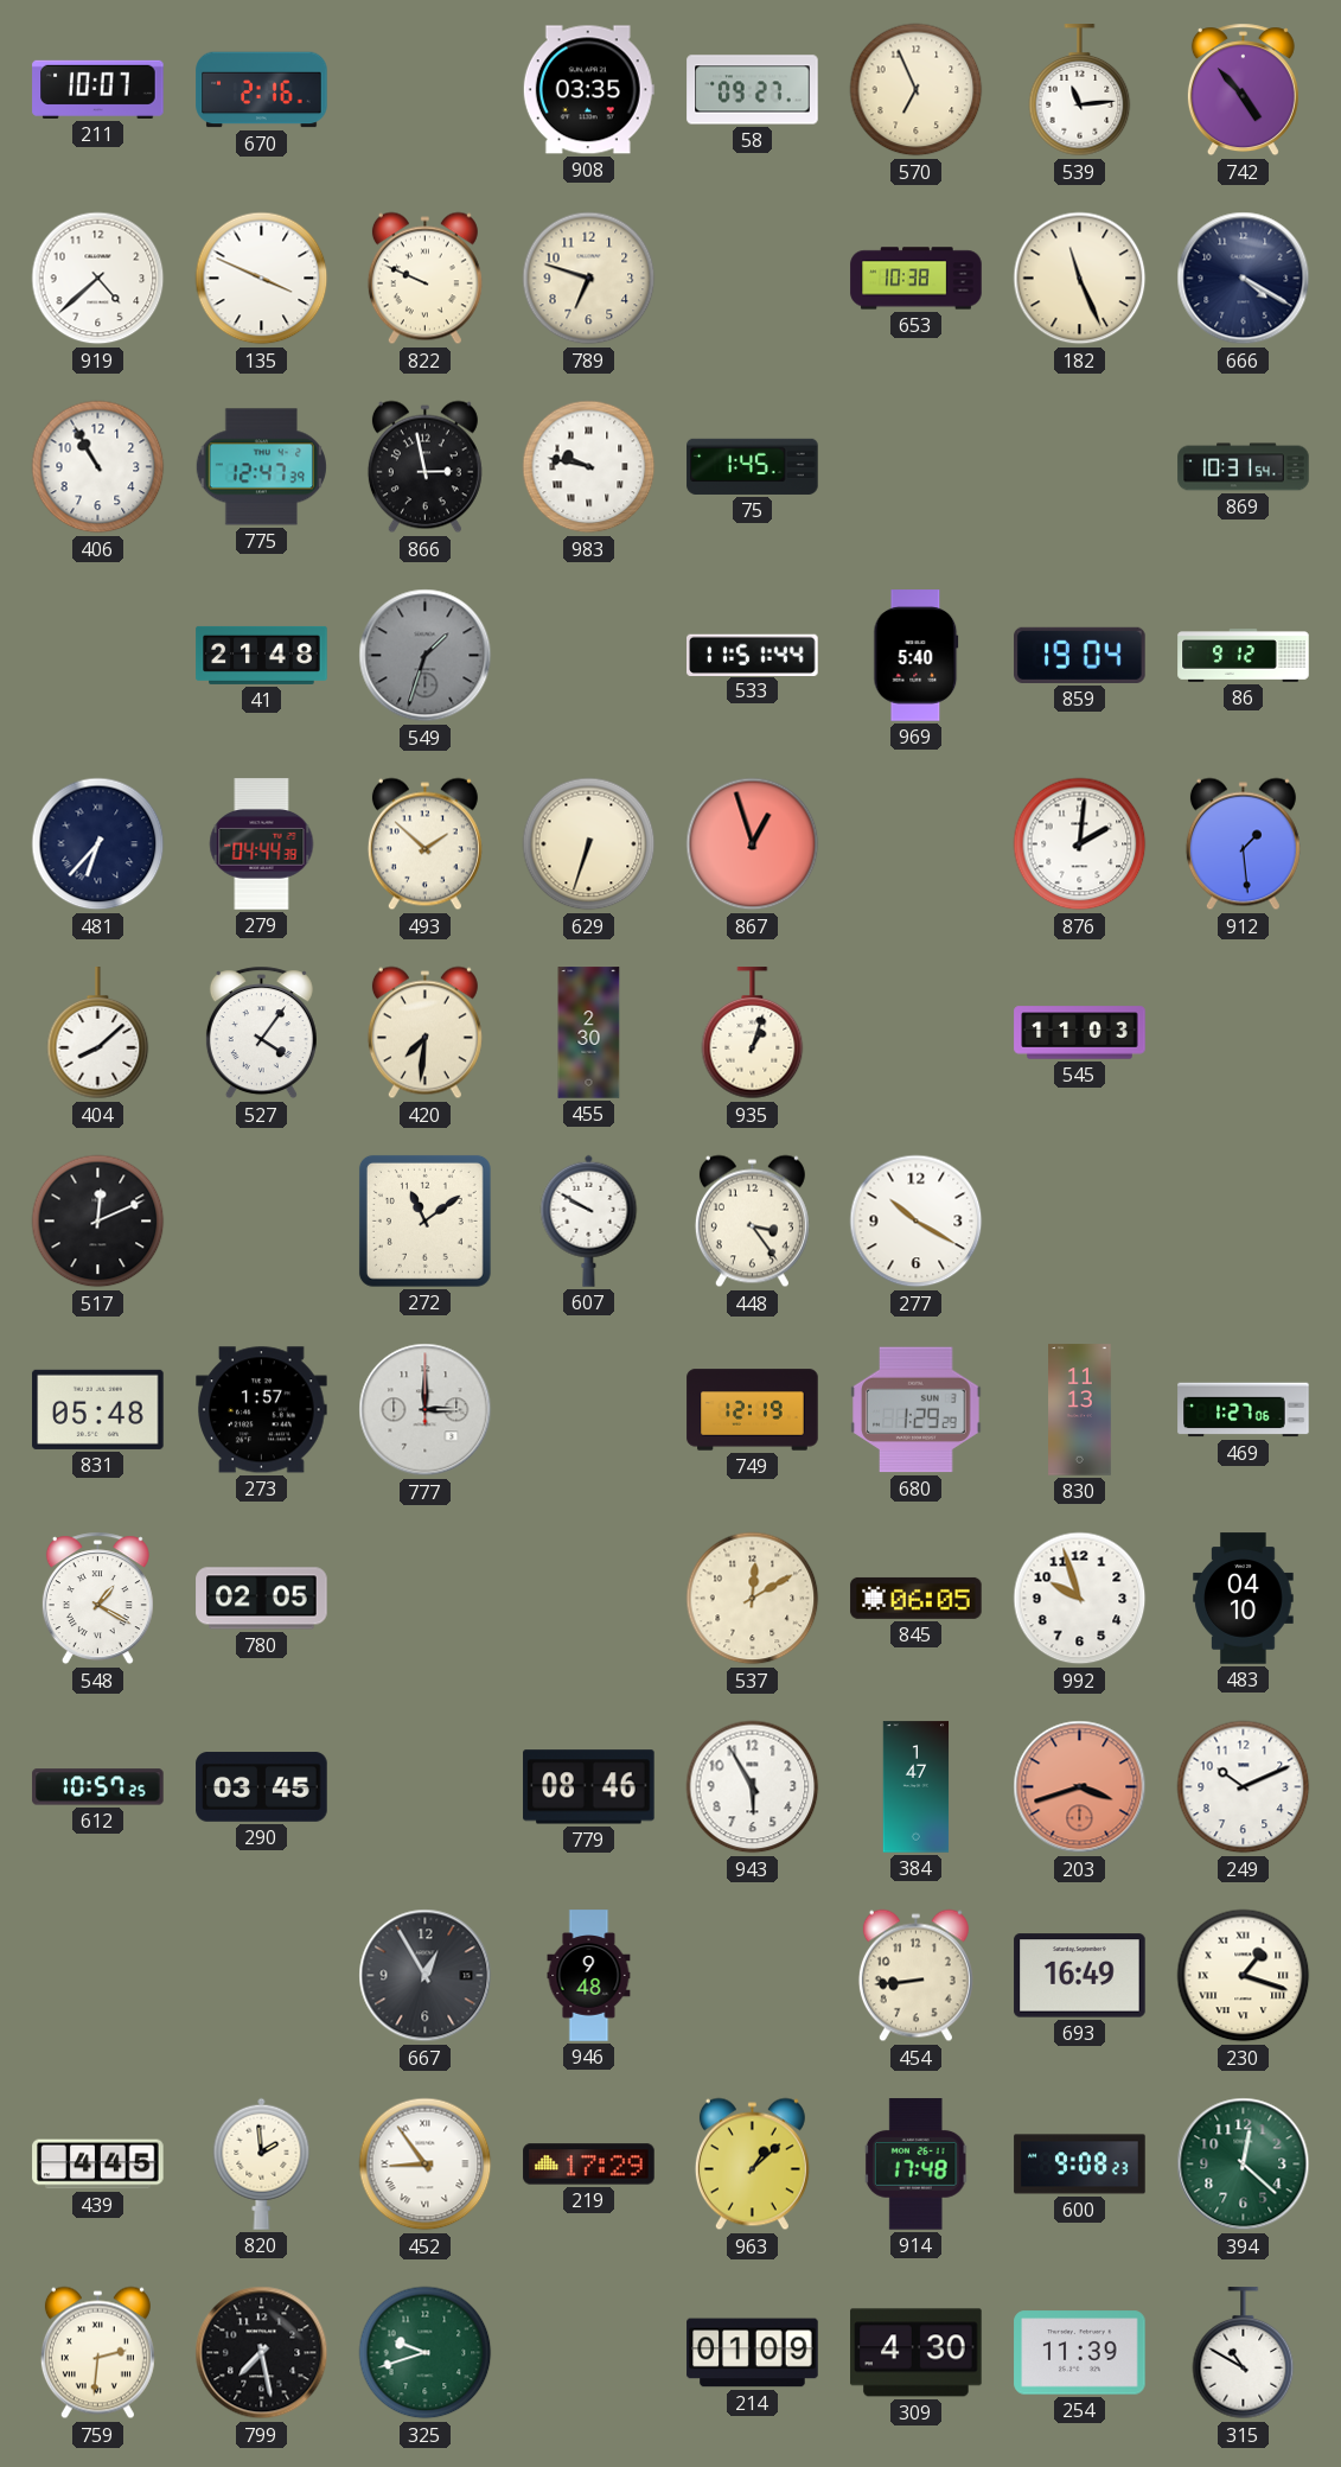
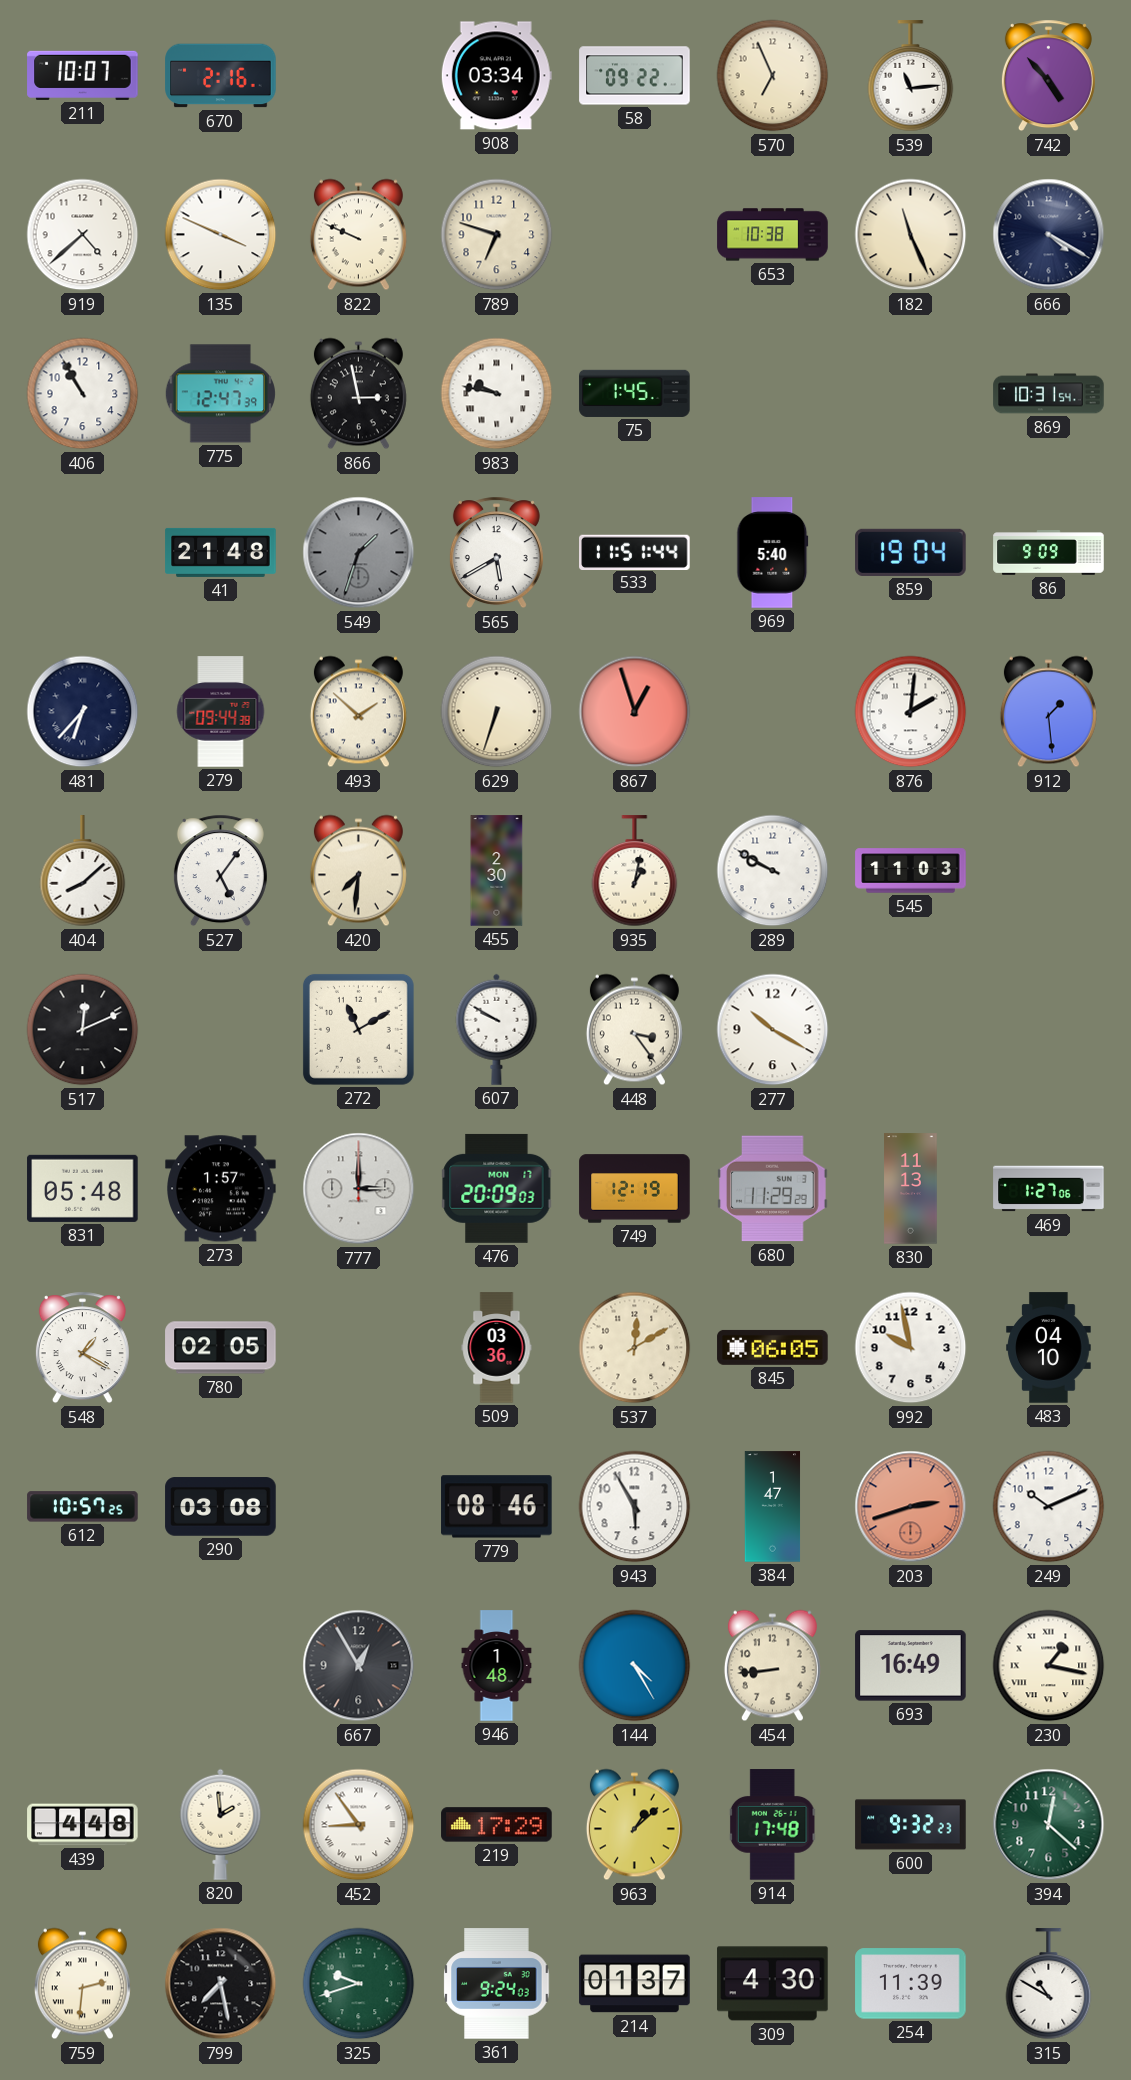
908: 03:35 -> 03:34
58: 09:27 -> 09:22
565: none -> 5:40
86: 9:12 -> 9:09
279: 04:44 -> 09:44
527: 4:06 -> 5:06
935: 1:03 -> 1:02
289: none -> 9:50
272: 11:09 -> 11:10
476: none -> 20:09
680: 1:29 -> 11:29
509: none -> 03:36
992: 9:57 -> 9:58
290: 03:45 -> 03:08
203: 3:42 -> 2:42
946: 9:48 -> 1:48
144: none -> 4:25
230: 1:18 -> 1:17
439: 4:45 -> 4:48
600: 9:08 -> 9:32
361: none -> 9:24
214: 01:09 -> 01:37
